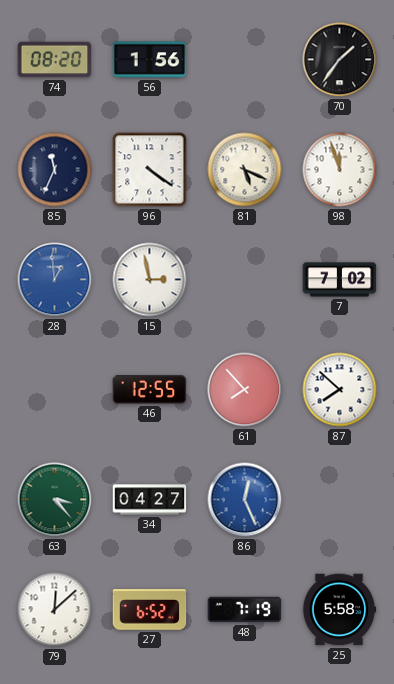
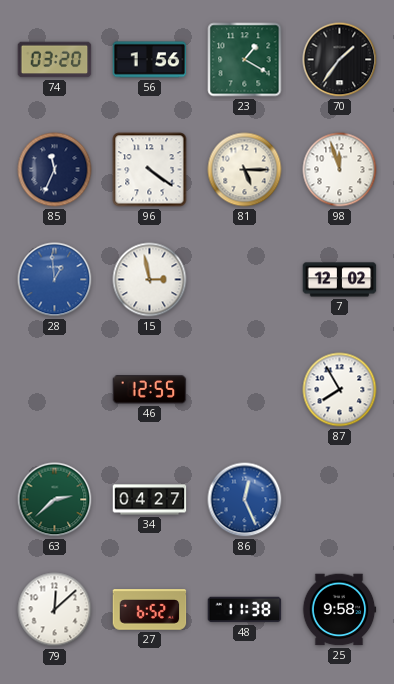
74: 08:20 -> 03:20
23: none -> 1:20
81: 5:19 -> 5:15
7: 7:02 -> 12:02
61: 7:53 -> none
87: 7:52 -> 7:55
63: 3:23 -> 2:38
48: 7:19 -> 11:38
25: 5:58 -> 9:58
